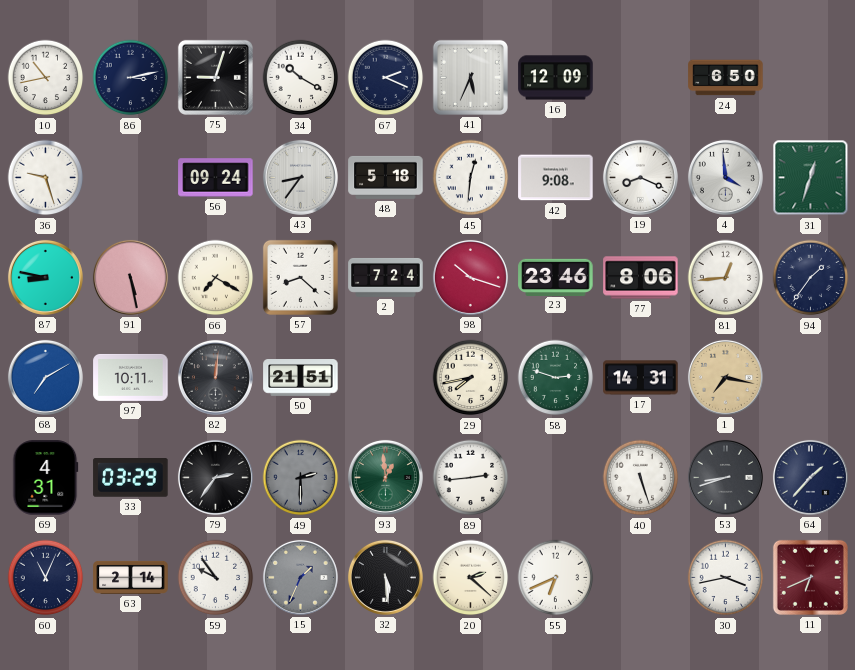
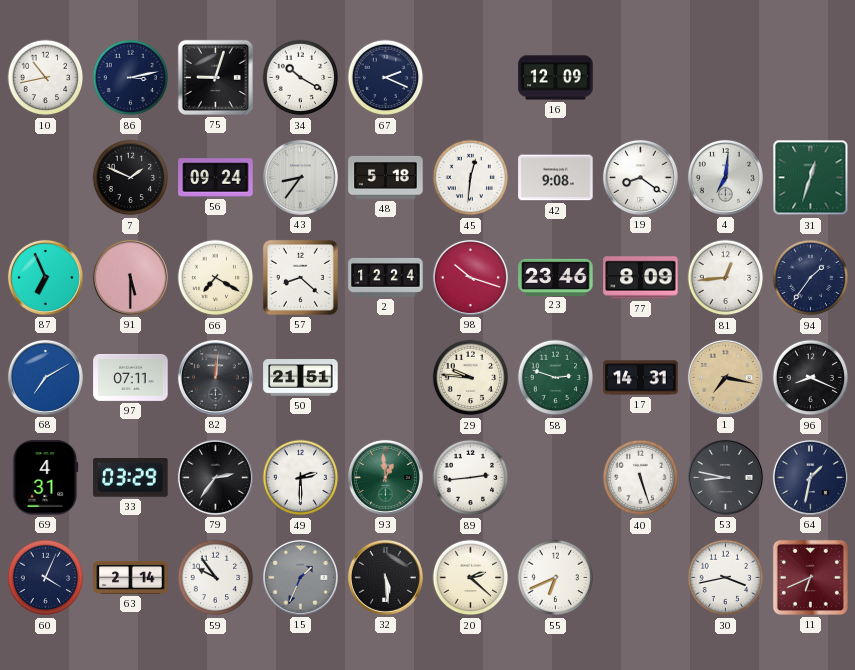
41: 5:34 -> none
24: 6:50 -> none
36: 9:27 -> none
7: none -> 1:49
19: 8:19 -> 8:21
4: 3:59 -> 7:01
87: 8:47 -> 6:56
91: 5:28 -> 5:30
2: 7:24 -> 12:24
77: 8:06 -> 8:09
97: 10:11 -> 07:11
29: 7:43 -> 9:46
96: none -> 8:19
49 dial: grey -> white
53: 8:42 -> 8:47
64: 1:37 -> 1:32
60: 11:04 -> 4:04
